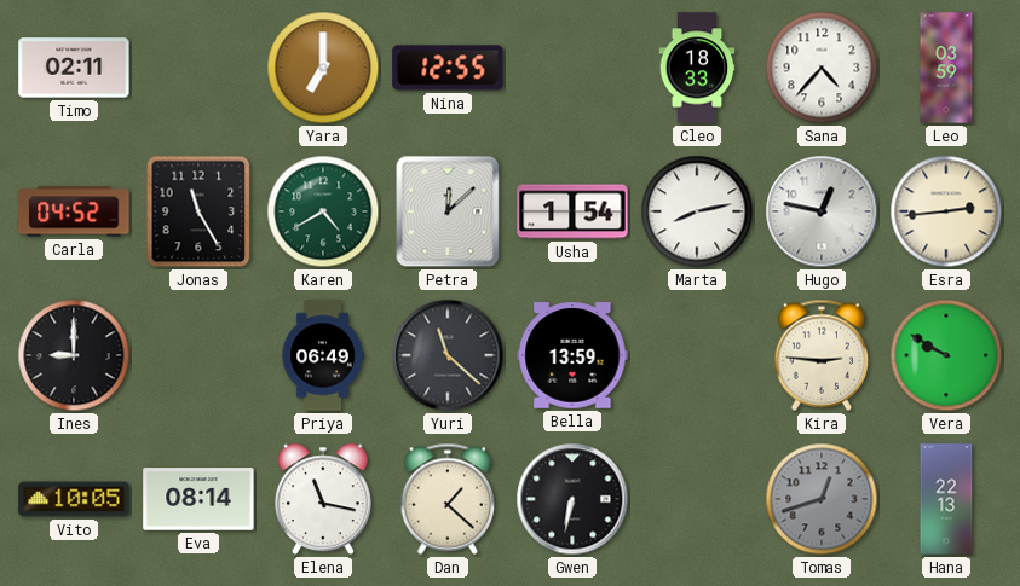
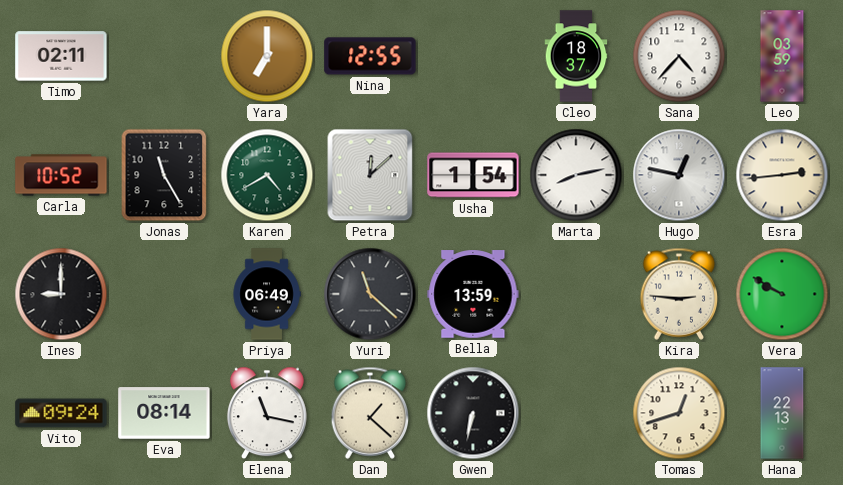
Cleo: 18:33 -> 18:37
Carla: 04:52 -> 10:52
Vito: 10:05 -> 09:24
Tomas dial: grey -> cream
